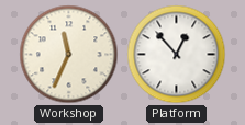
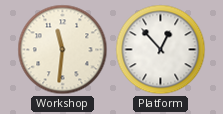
Workshop: 11:34 -> 11:31
